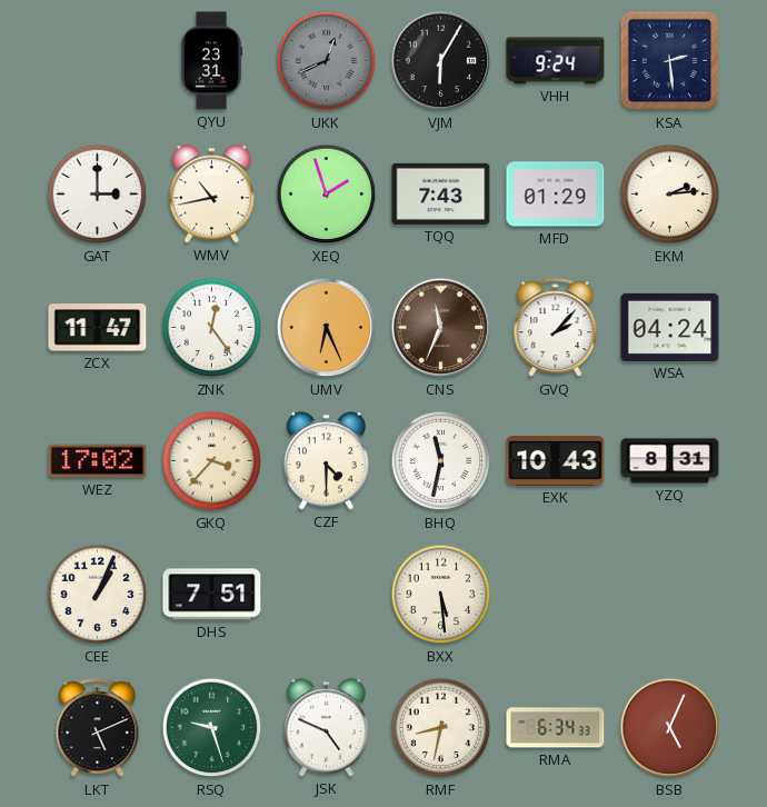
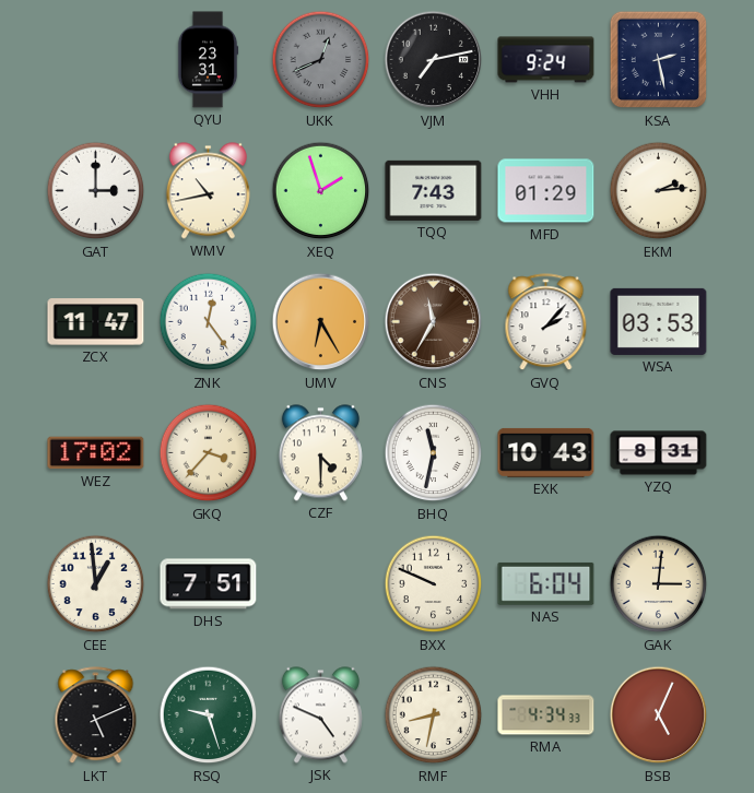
VJM: 6:05 -> 7:13
KSA: 2:29 -> 2:28
UMV: 6:26 -> 6:25
CNS: 11:34 -> 11:35
WSA: 04:24 -> 03:53
CEE: 1:04 -> 12:59
BXX: 5:29 -> 9:49
NAS: none -> 6:04
GAK: none -> 3:01
RMA: 6:34 -> 4:34
